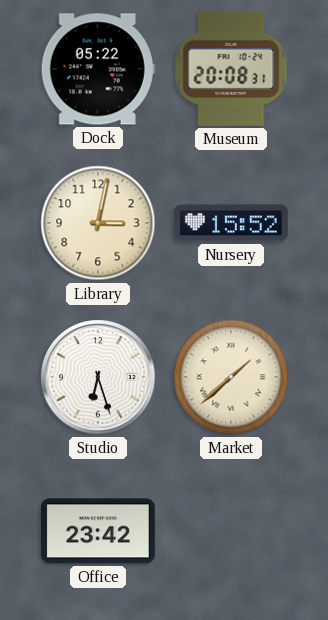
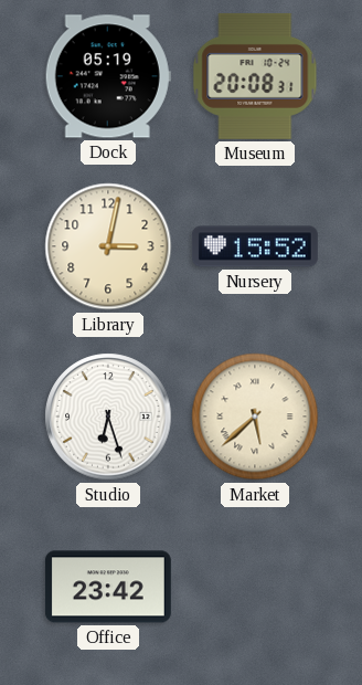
Dock: 05:22 -> 05:19
Market: 1:38 -> 5:38
